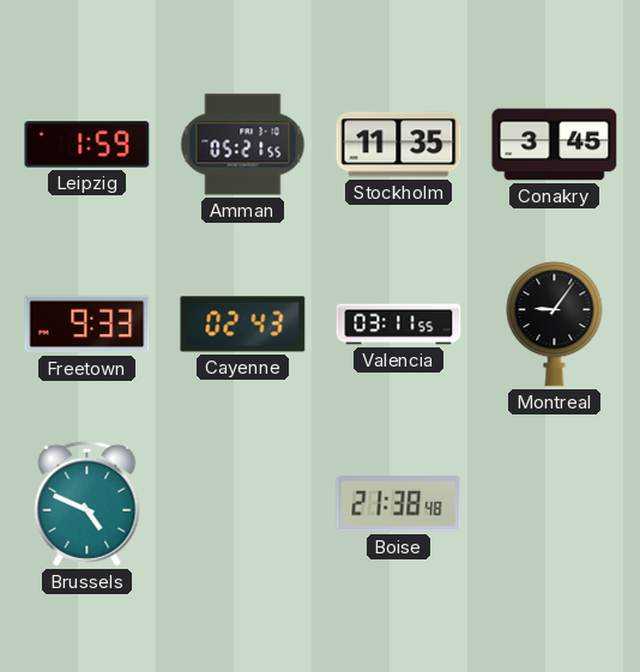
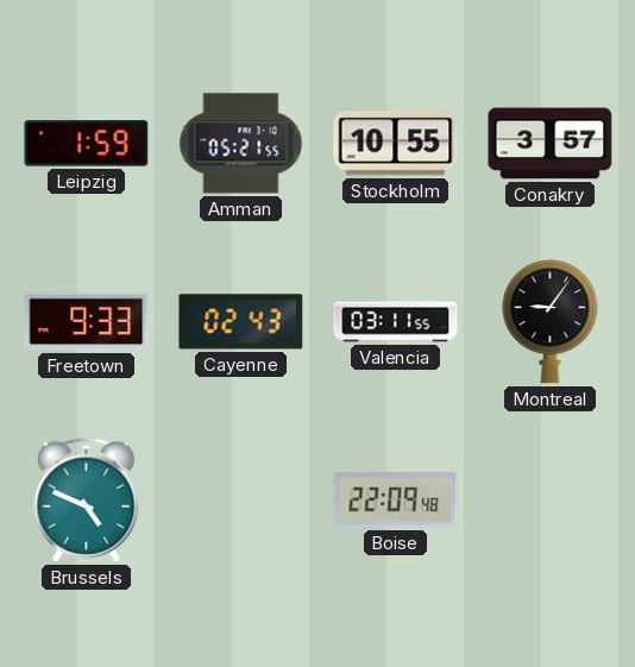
Stockholm: 11:35 -> 10:55
Conakry: 3:45 -> 3:57
Boise: 21:38 -> 22:09
